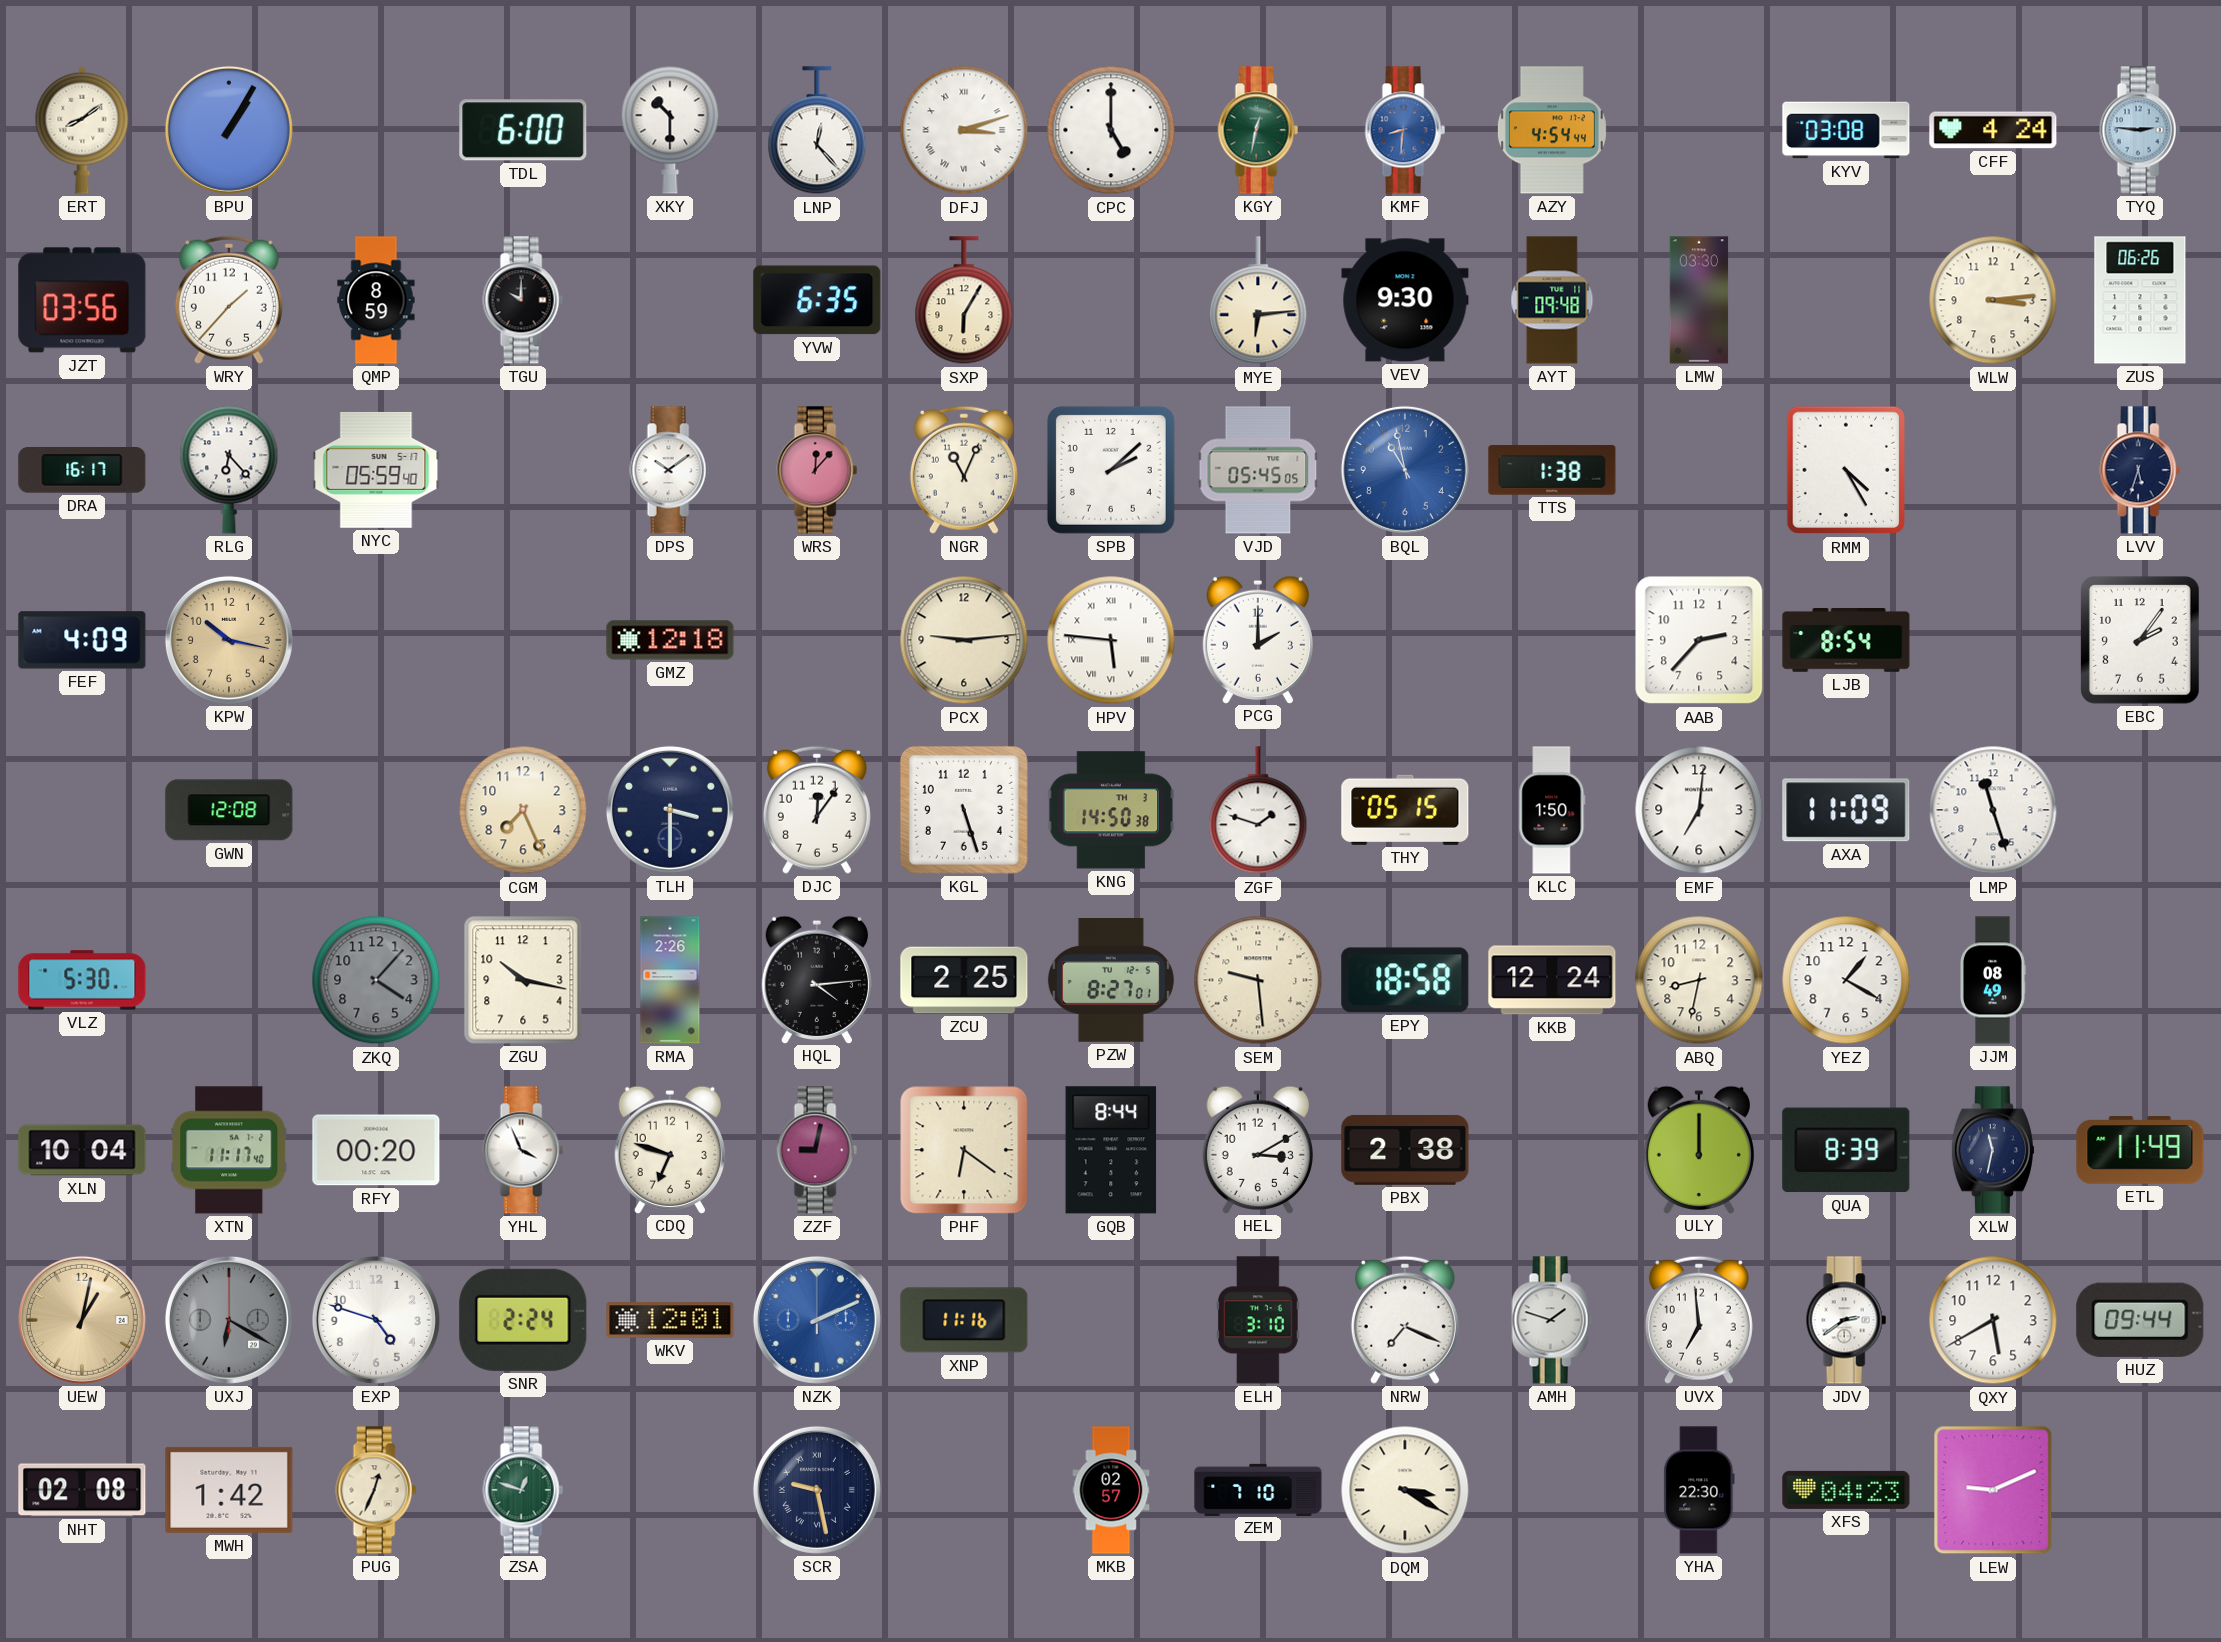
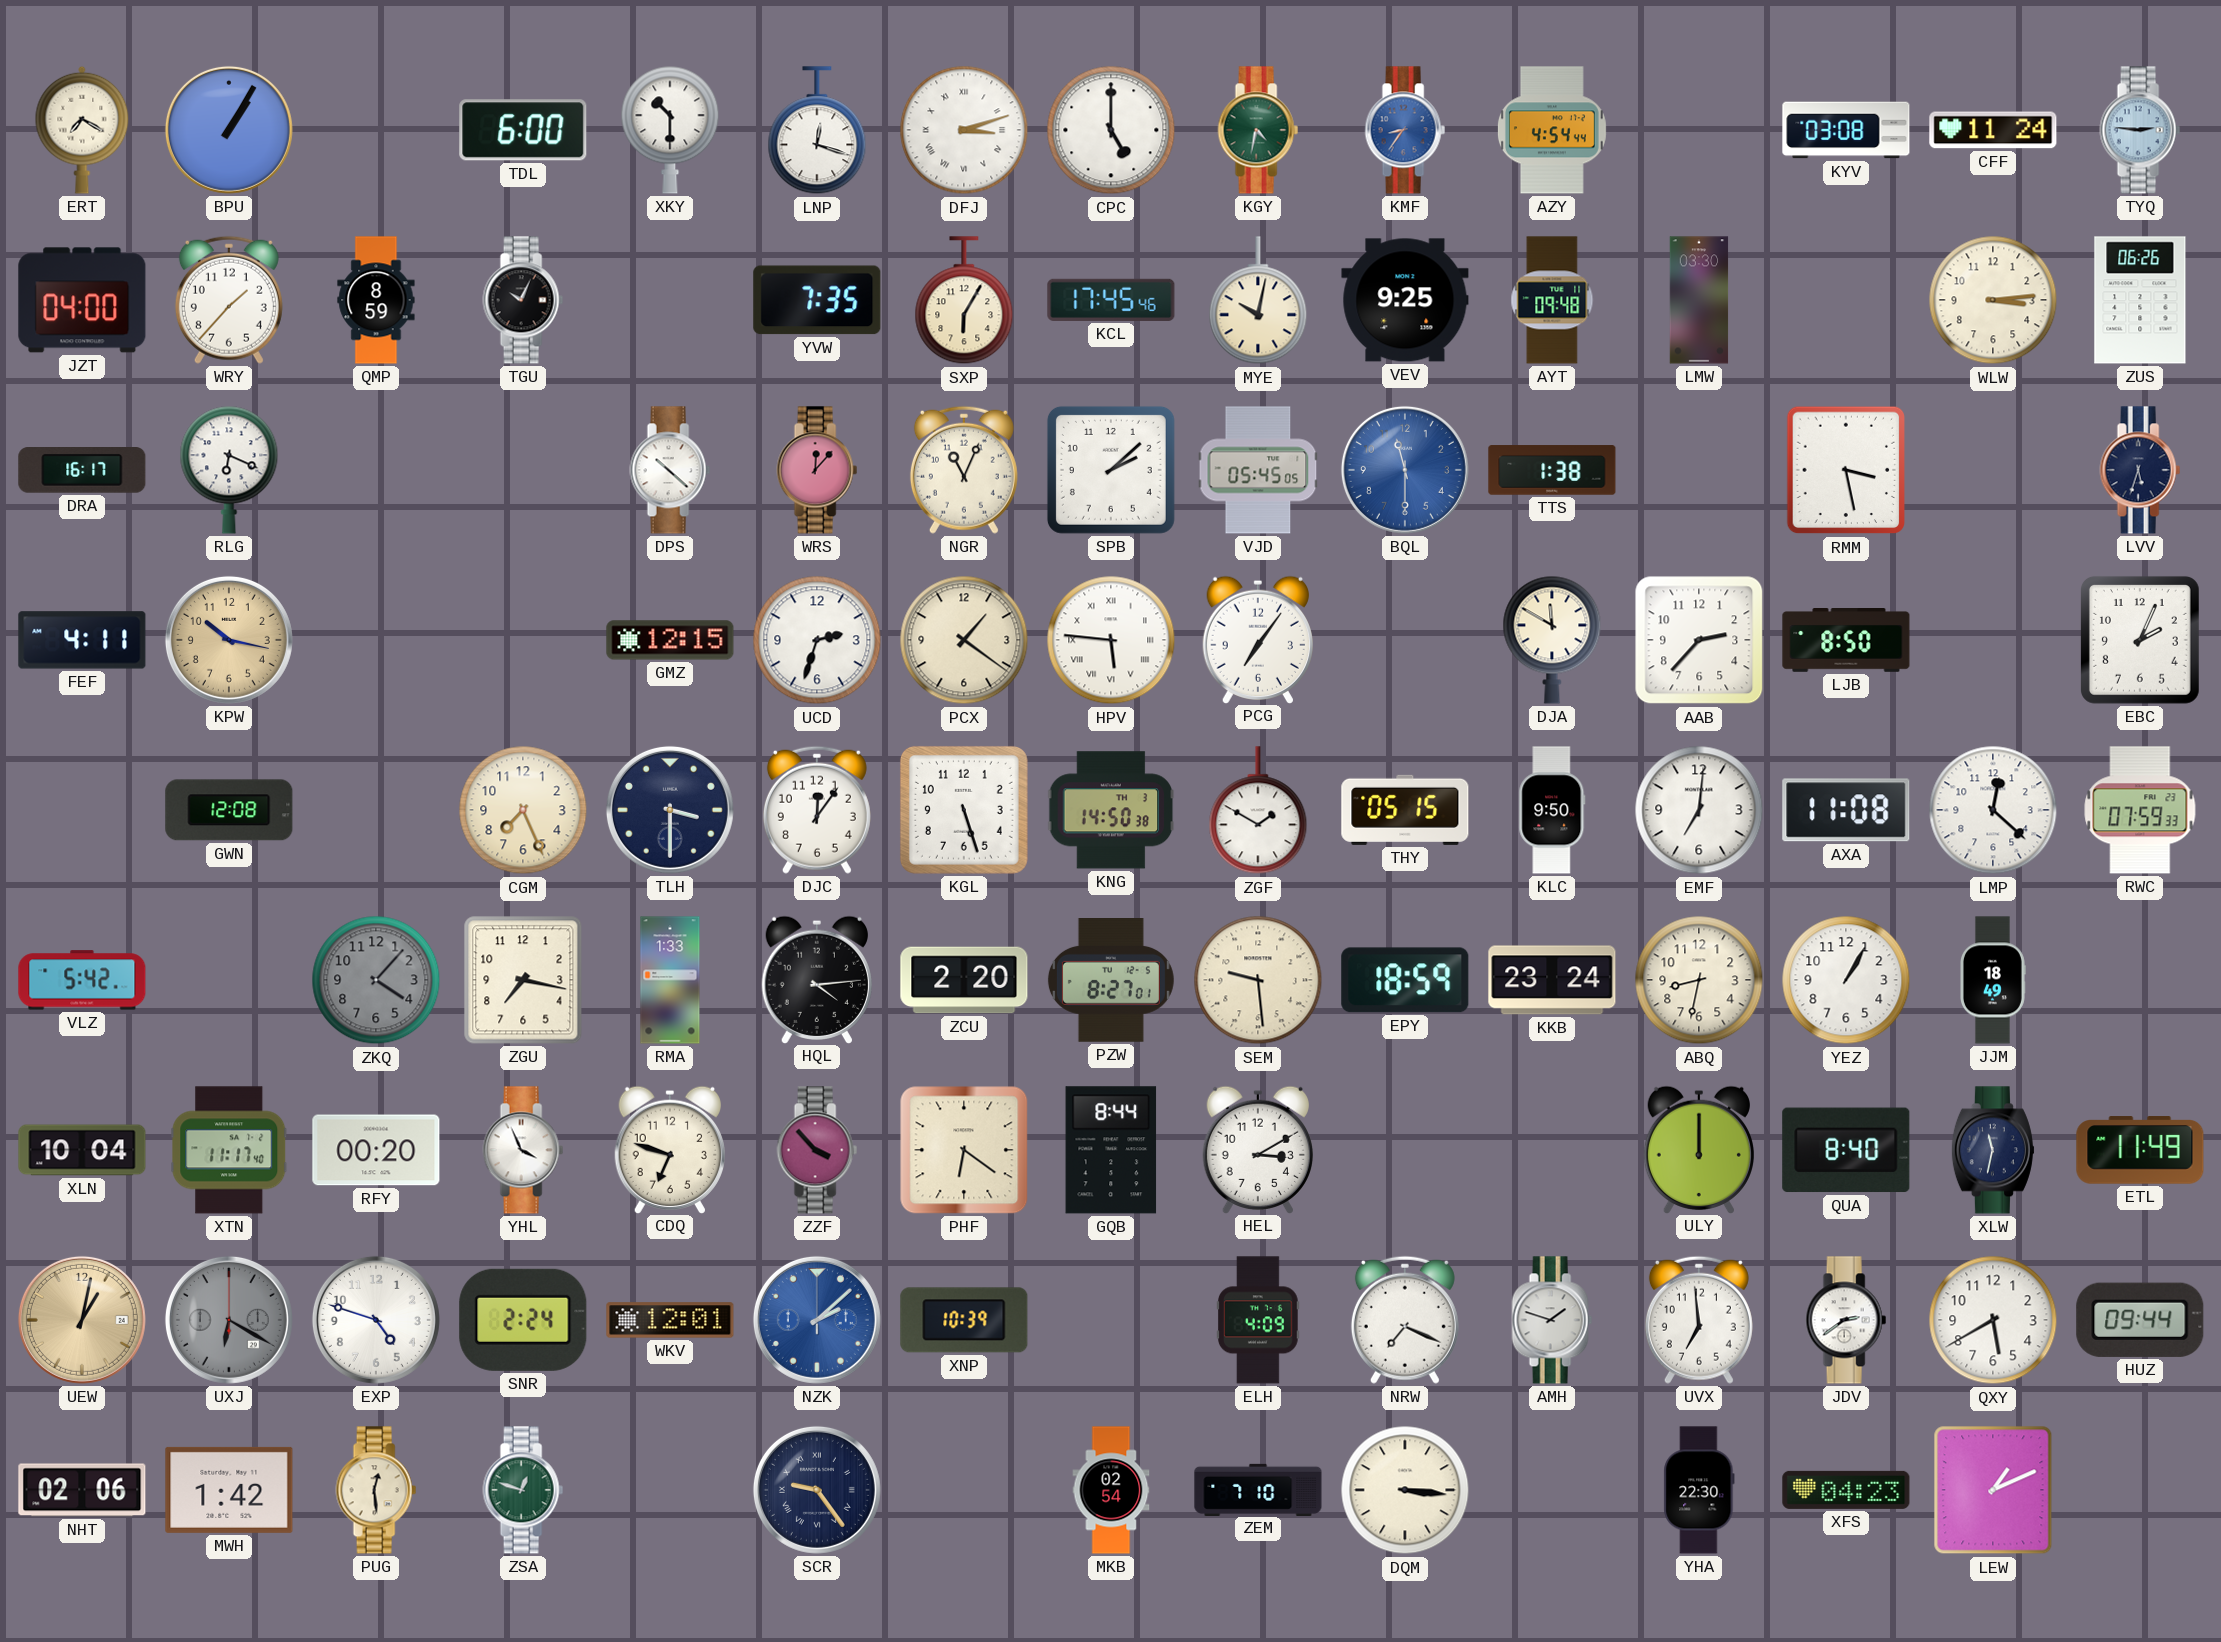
ERT: 8:09 -> 7:20
LNP: 12:23 -> 12:18
KGY: 12:32 -> 4:32
KMF: 8:31 -> 8:36
CFF: 4:24 -> 11:24
JZT: 03:56 -> 04:00
TGU: 10:00 -> 10:04
YVW: 6:35 -> 7:35
KCL: none -> 17:45
MYE: 6:14 -> 10:02
VEV: 9:30 -> 9:25
RLG: 6:23 -> 6:19
NYC: 05:59 -> none
DPS: 10:09 -> 10:22
BQL: 10:58 -> 11:30
RMM: 4:25 -> 3:28
FEF: 4:09 -> 4:11
GMZ: 12:18 -> 12:15
UCD: none -> 2:33
PCX: 9:14 -> 1:21
PCG: 2:00 -> 7:06
DJA: none -> 11:50
LJB: 8:54 -> 8:50
EBC: 2:06 -> 2:04
ZGF: 1:48 -> 1:50
KLC: 1:50 -> 9:50
AXA: 11:09 -> 11:08
LMP: 11:27 -> 12:22
RWC: none -> 07:59
VLZ: 5:30 -> 5:42
ZGU: 10:17 -> 7:17
RMA: 2:26 -> 1:33
ZCU: 2:25 -> 2:20
EPY: 18:58 -> 18:59
KKB: 12:24 -> 23:24
YEZ: 1:20 -> 1:05
JJM: 08:49 -> 18:49
ZZF: 9:02 -> 3:53
PBX: 2:38 -> none
QUA: 8:39 -> 8:40
NZK: 2:11 -> 2:08
XNP: 11:16 -> 10:39
ELH: 3:10 -> 4:09
NHT: 02:08 -> 02:06
PUG: 12:34 -> 12:29
SCR: 9:28 -> 9:24
MKB: 02:57 -> 02:54
DQM: 3:20 -> 3:16
LEW: 9:11 -> 1:11
